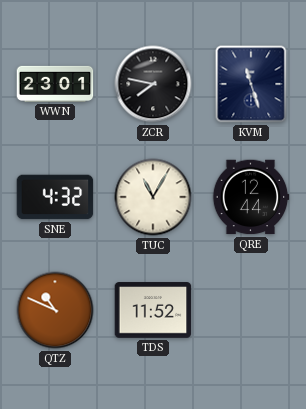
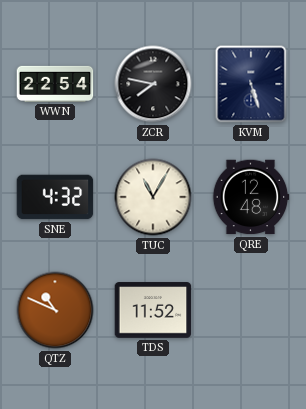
WWN: 23:01 -> 22:54
KVM: 11:27 -> 5:27
QRE: 12:44 -> 12:48
